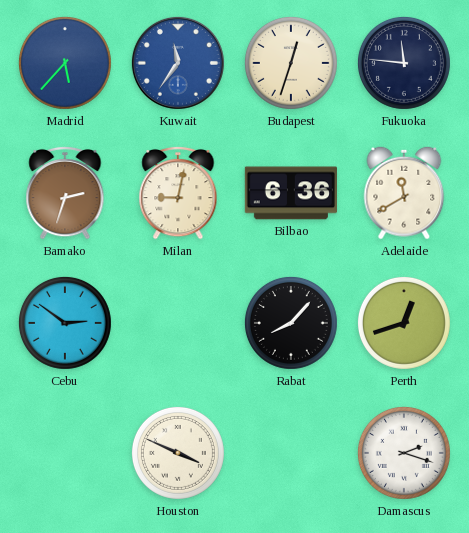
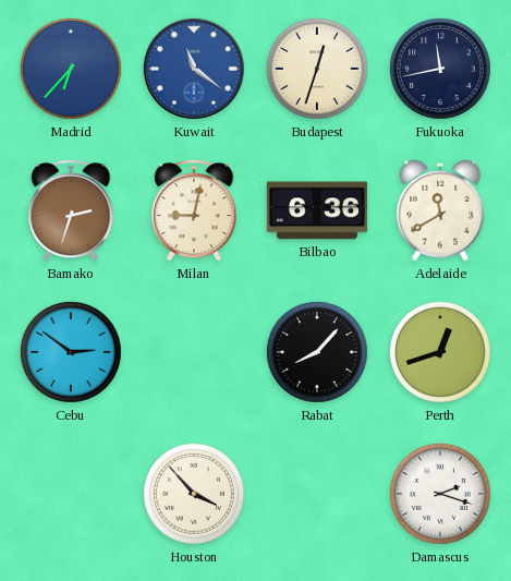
Madrid: 5:37 -> 6:37
Kuwait: 11:36 -> 11:21
Fukuoka: 11:46 -> 11:43
Houston: 3:49 -> 3:53
